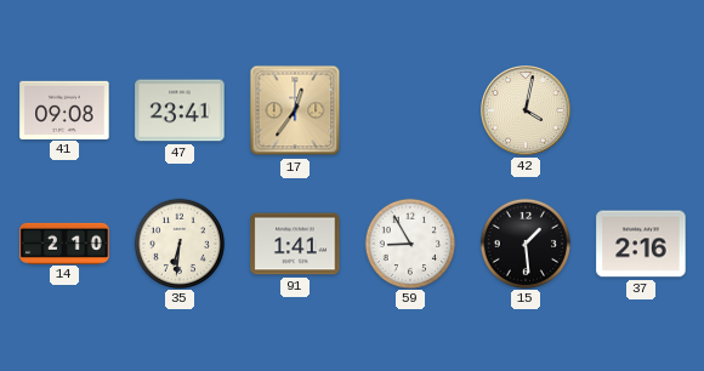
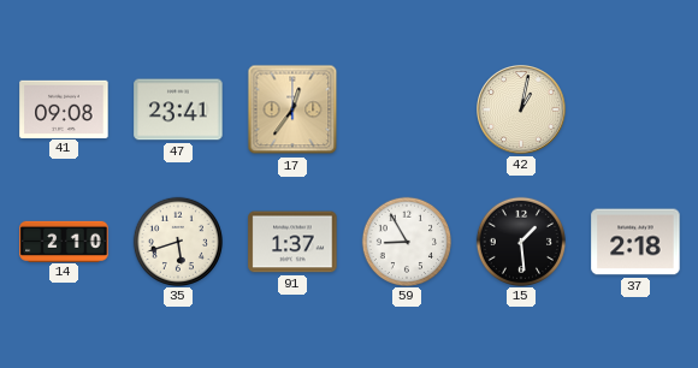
42: 4:02 -> 1:02
35: 6:31 -> 5:42
91: 1:41 -> 1:37
37: 2:16 -> 2:18
